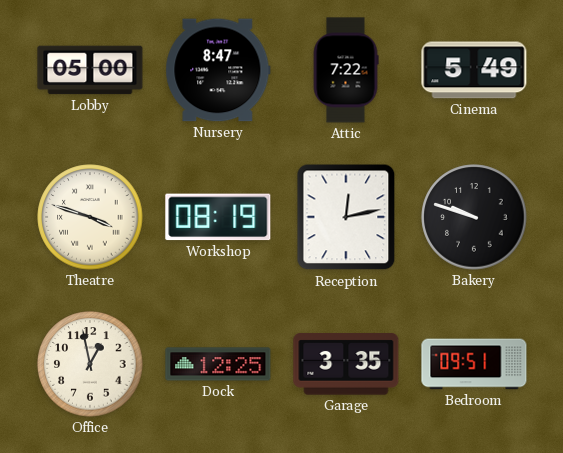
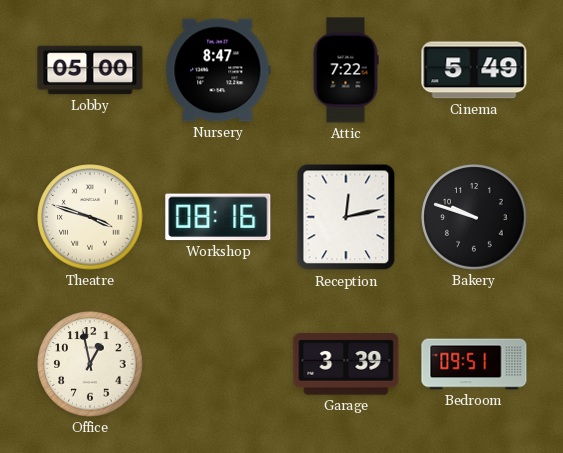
Workshop: 08:19 -> 08:16
Dock: 12:25 -> none
Garage: 3:35 -> 3:39
